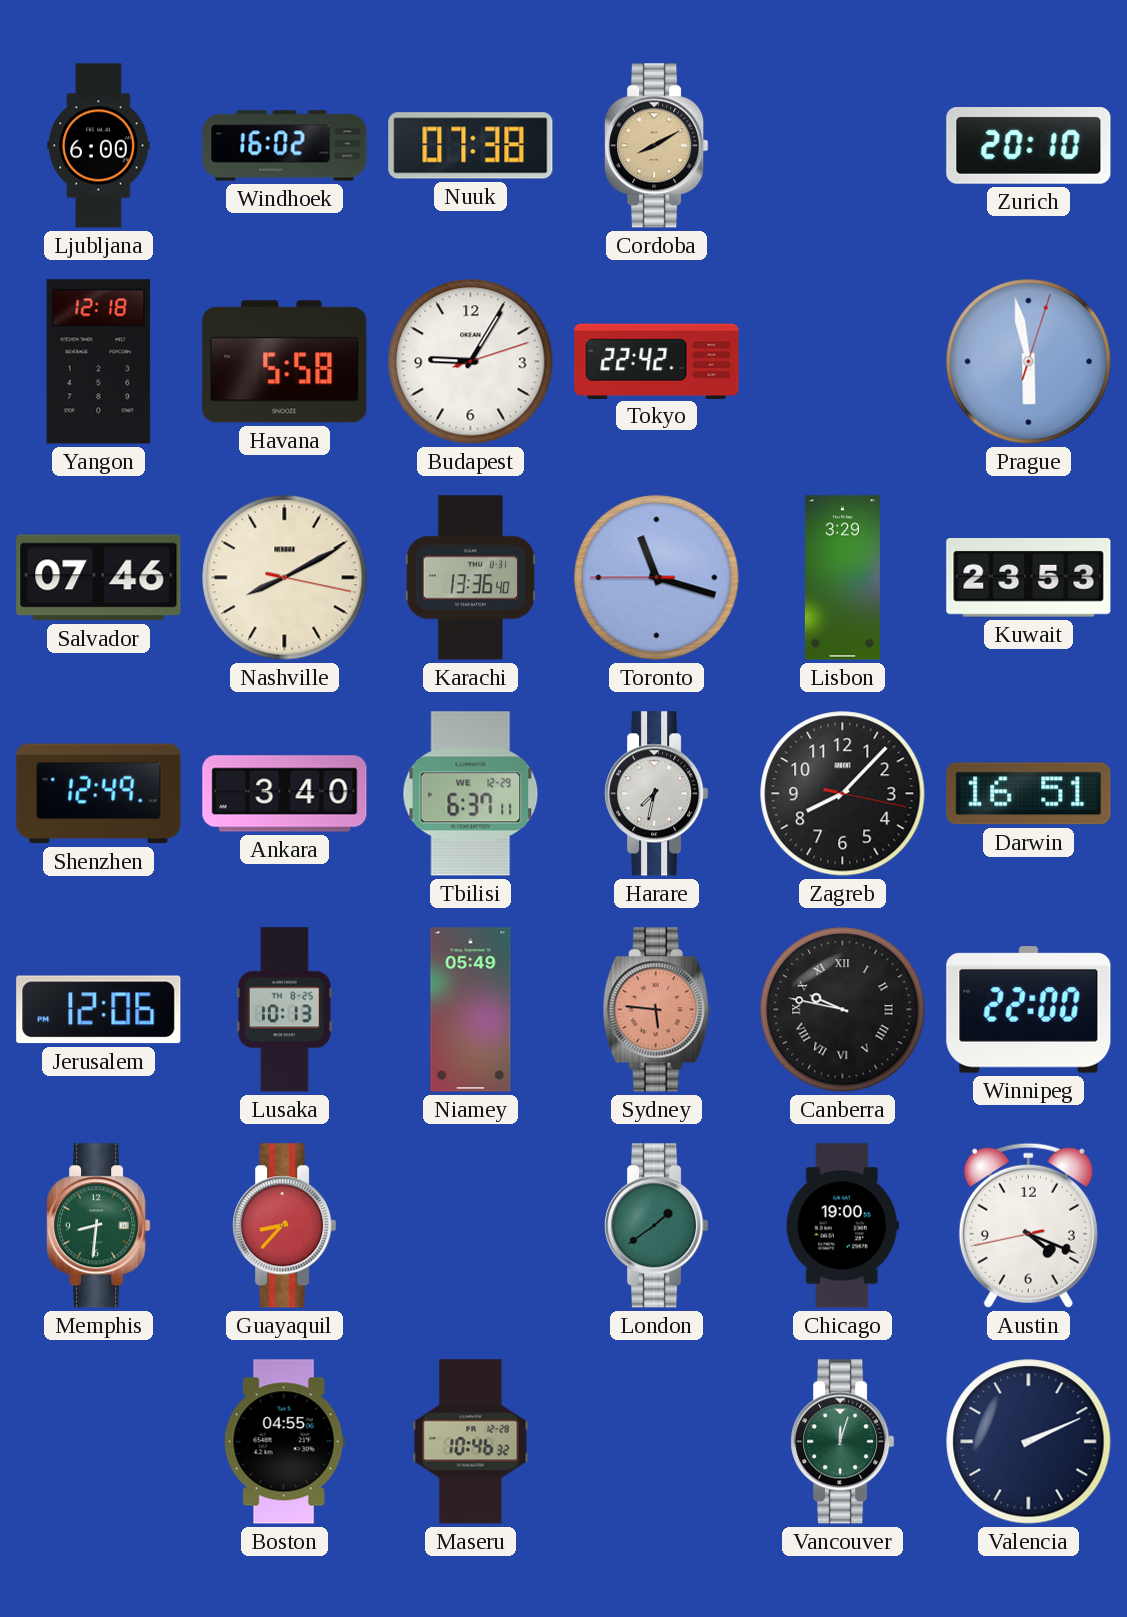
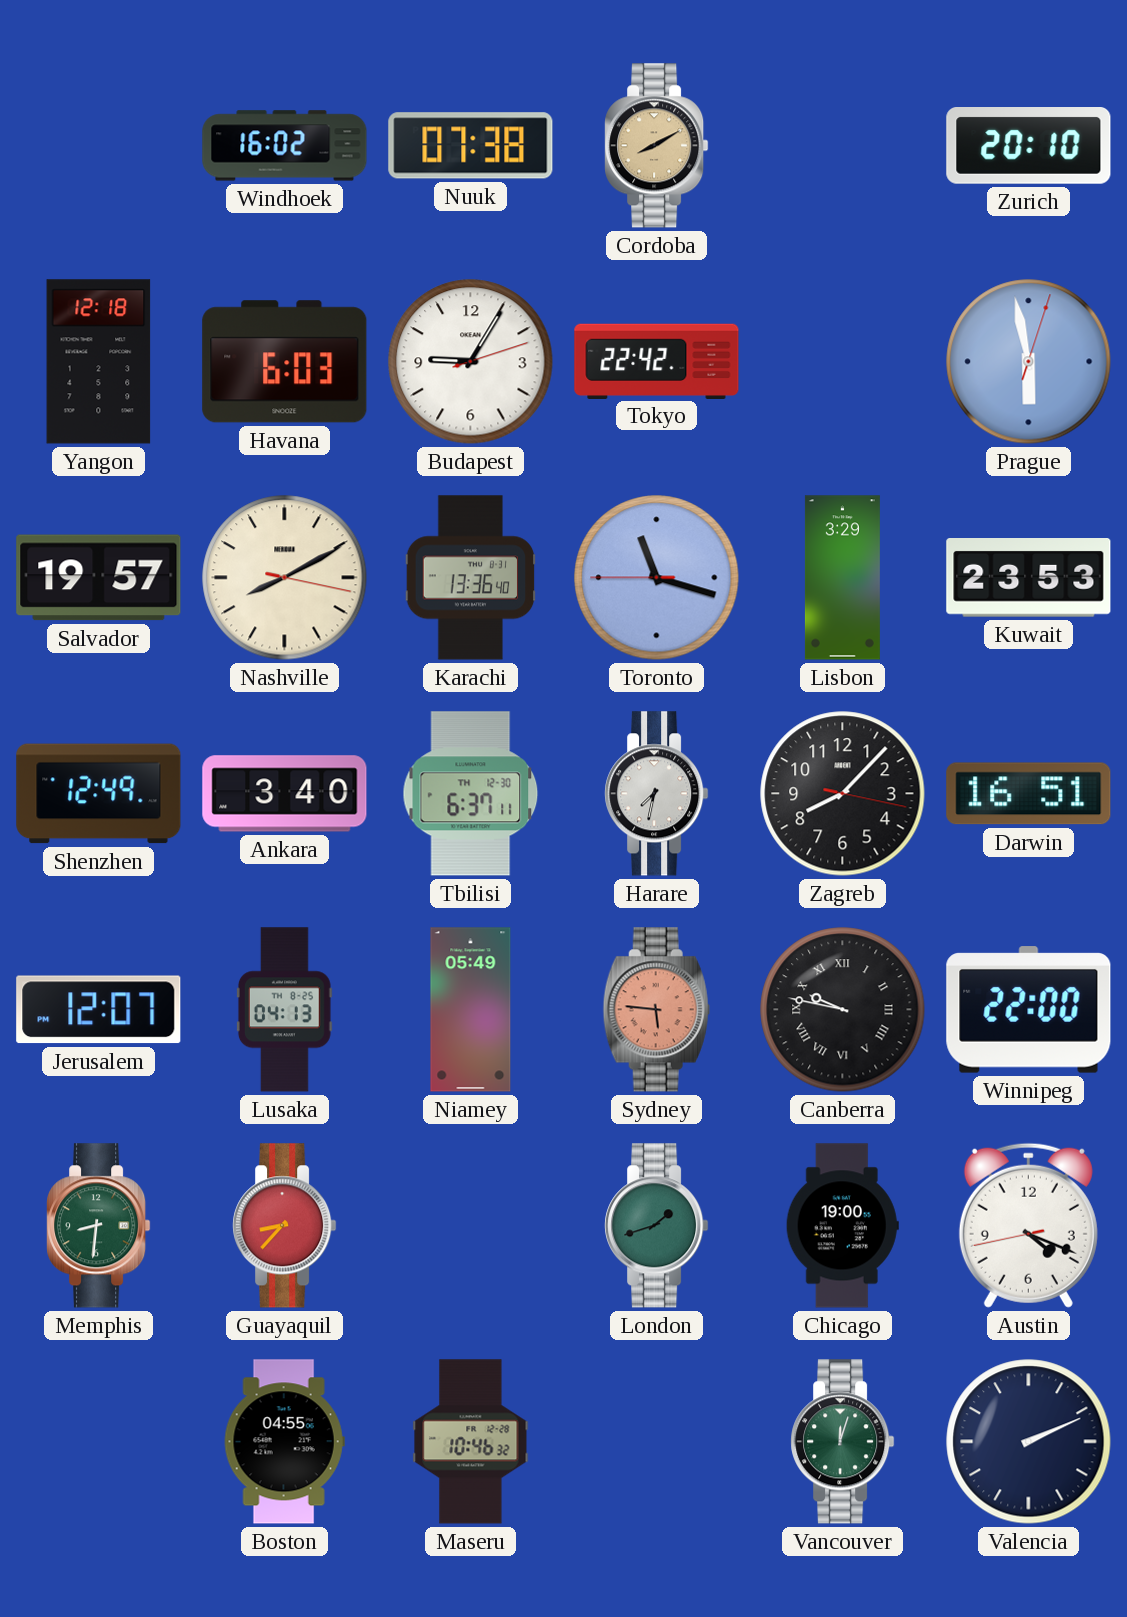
Ljubljana: 6:00 -> none
Havana: 5:58 -> 6:03
Salvador: 07:46 -> 19:57
Tbilisi date: WE 12-29 -> TH 12-30
Jerusalem: 12:06 -> 12:07
Lusaka: 10:13 -> 04:13
London: 1:39 -> 1:42
